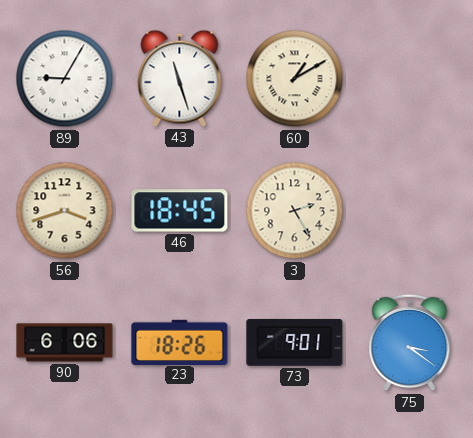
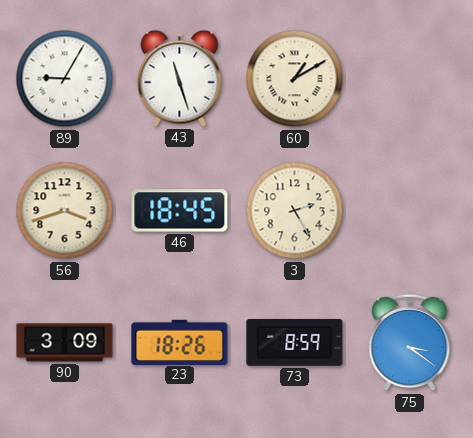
90: 6:06 -> 3:09
73: 9:01 -> 8:59
